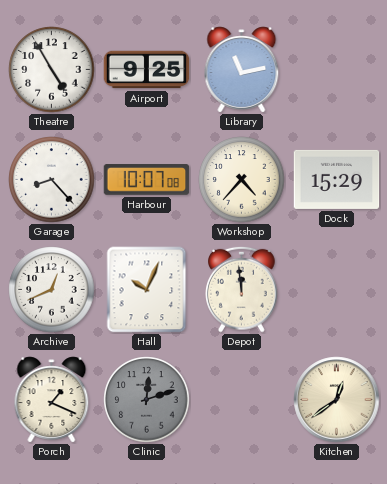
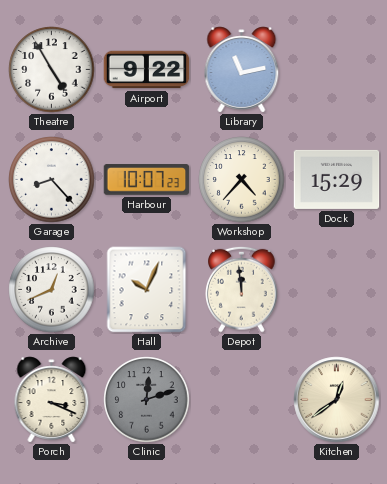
Airport: 9:25 -> 9:22
Harbour: 10:07:08 -> 10:07:23
Porch: 1:19 -> 3:19
